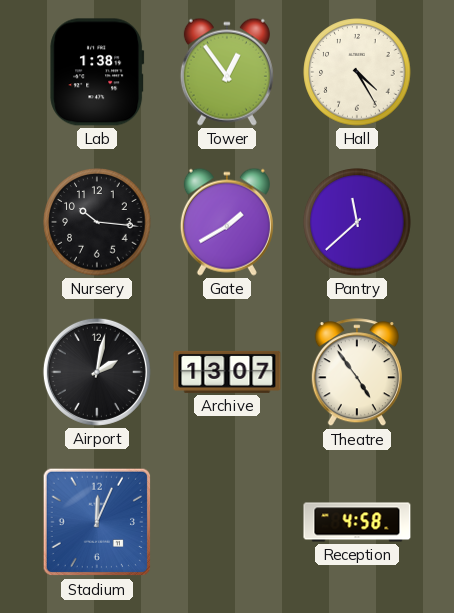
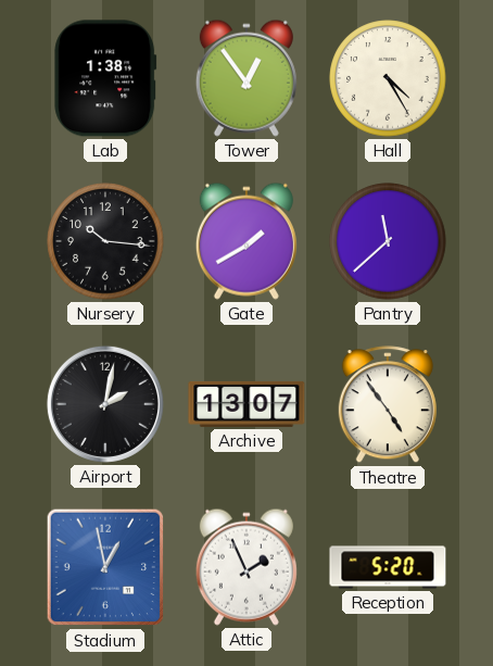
Stadium: 12:04 -> 12:58
Attic: none -> 1:56
Reception: 4:58 -> 5:20
